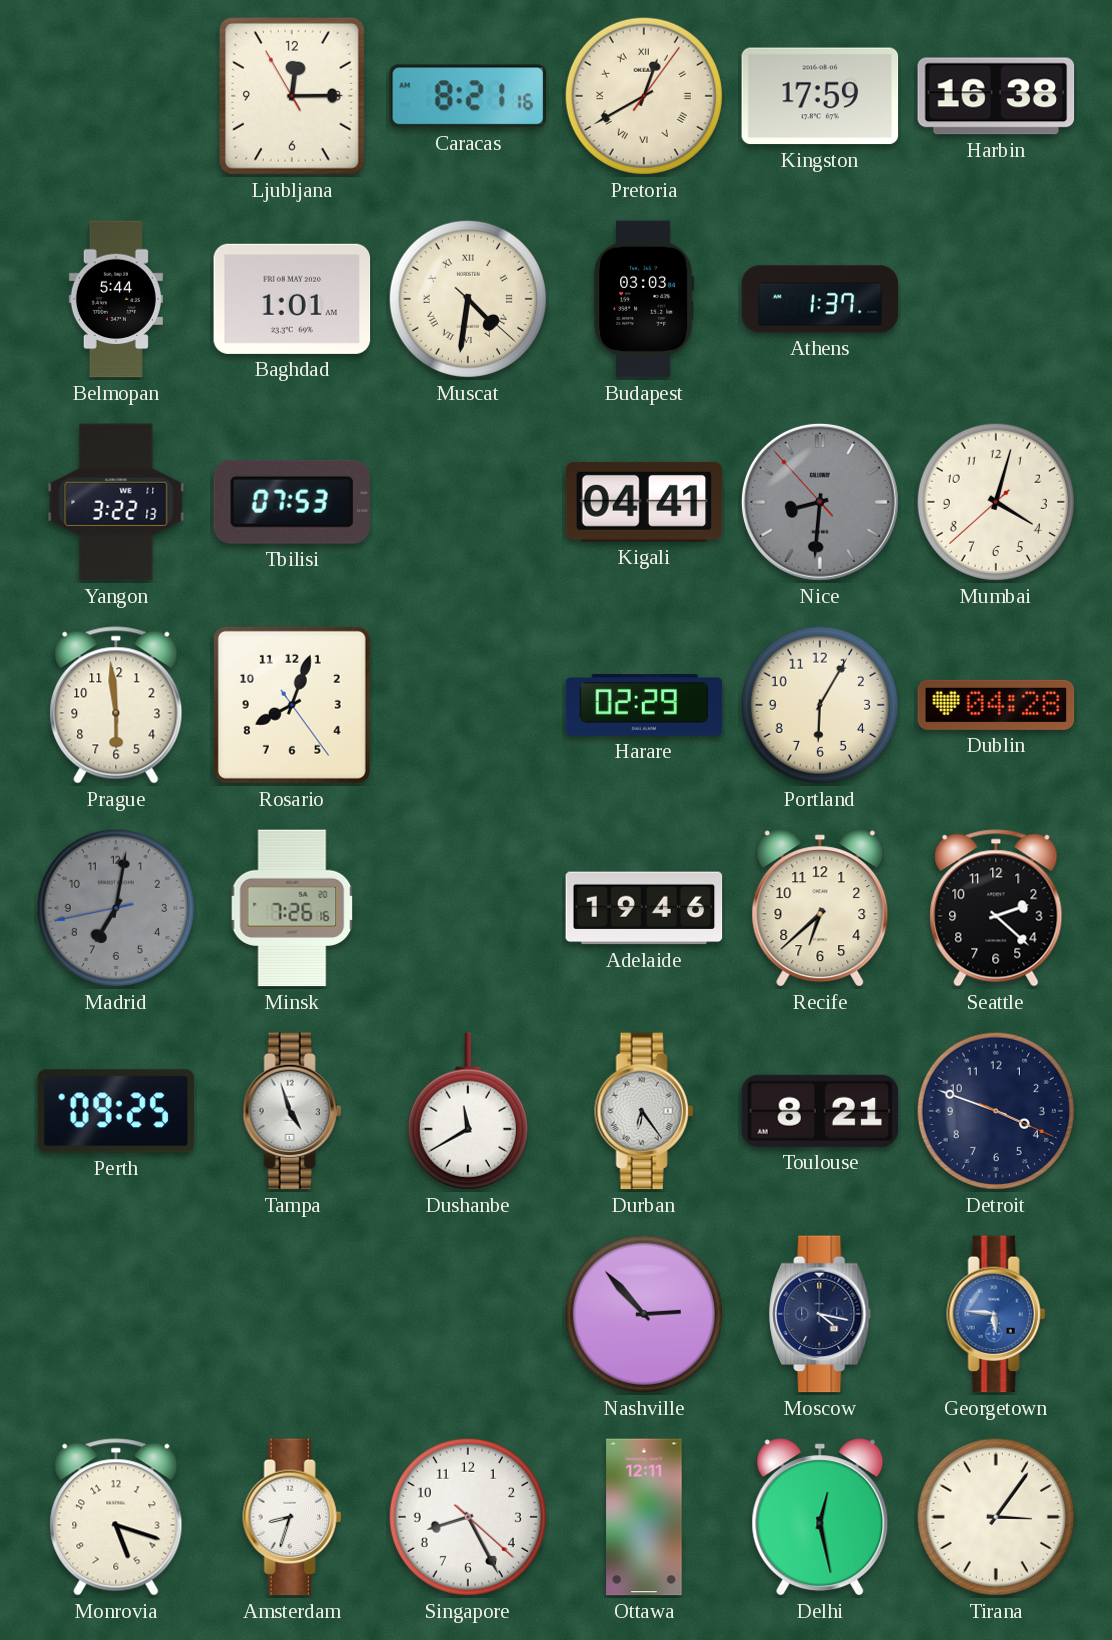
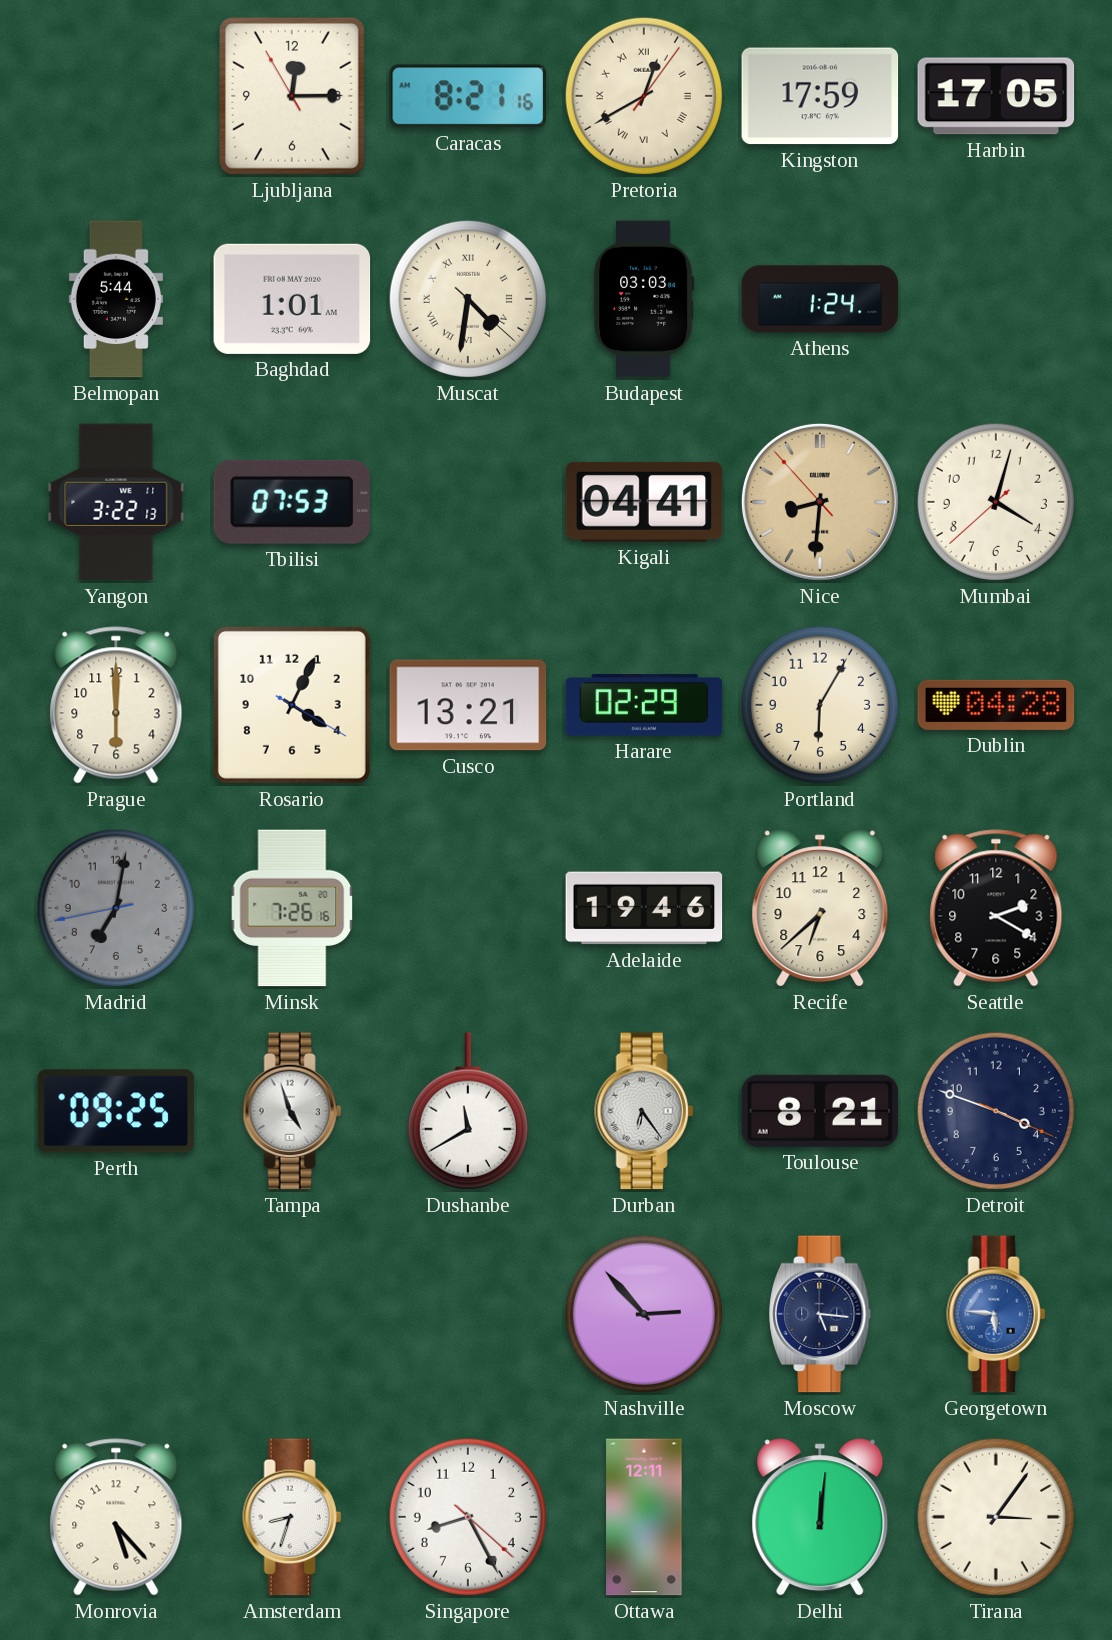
Harbin: 16:38 -> 17:05
Athens: 1:37 -> 1:24
Nice dial: grey -> champagne
Prague: 5:59 -> 6:00
Rosario: 8:03 -> 4:04
Cusco: none -> 13:21
Seattle: 2:22 -> 2:20
Moscow: 4:17 -> 5:16
Monrovia: 5:18 -> 5:23
Delhi: 12:28 -> 12:01
